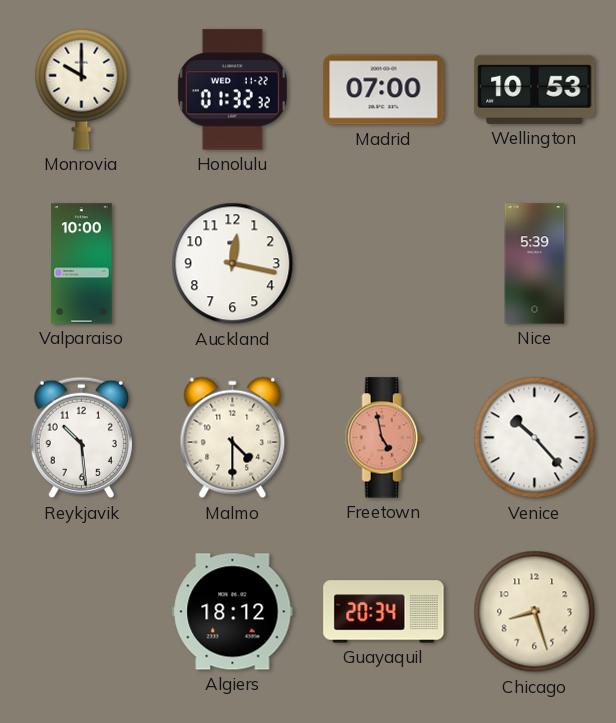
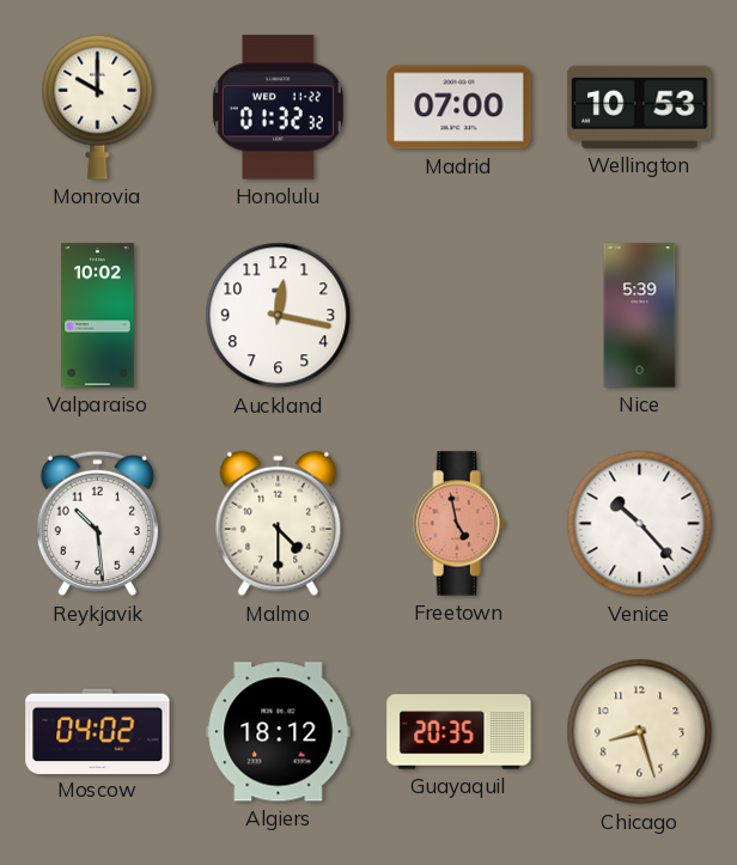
Valparaiso: 10:00 -> 10:02
Moscow: none -> 04:02
Guayaquil: 20:34 -> 20:35
